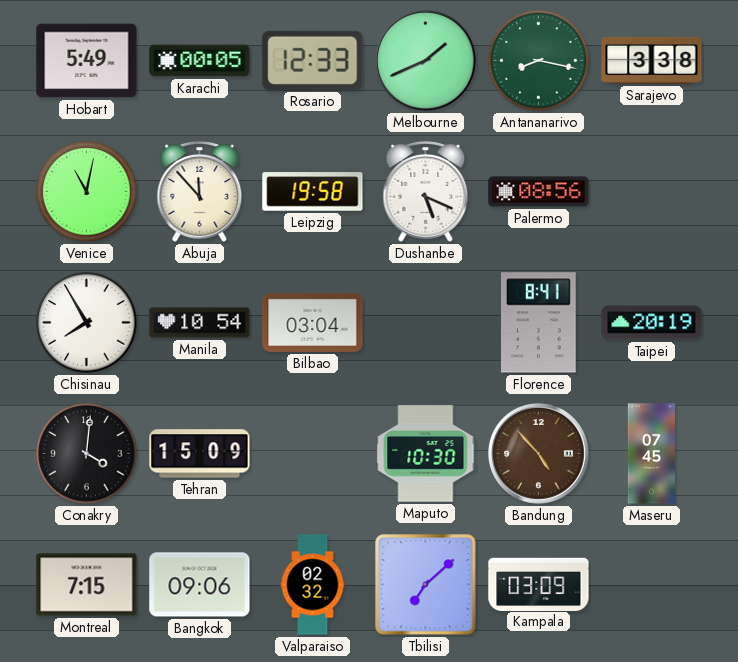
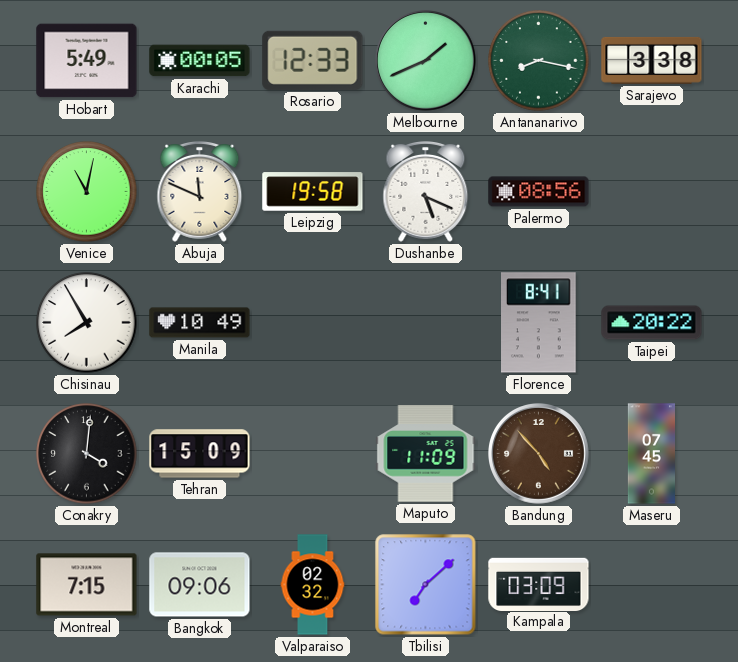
Abuja: 11:53 -> 11:49
Manila: 10:54 -> 10:49
Bilbao: 03:04 -> none
Taipei: 20:19 -> 20:22
Maputo: 10:30 -> 11:09
